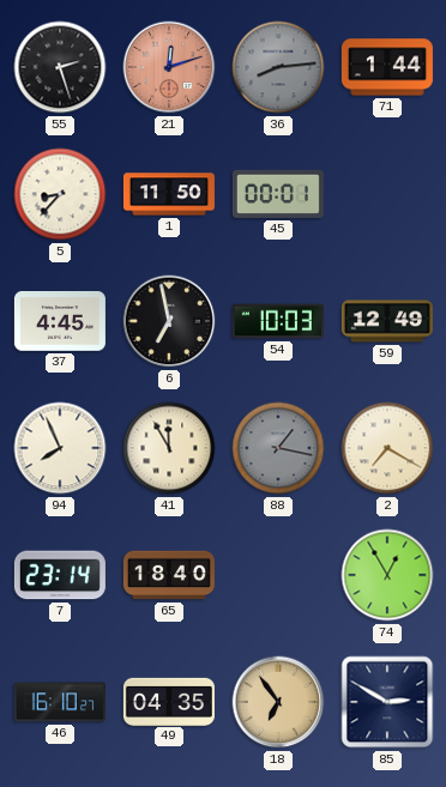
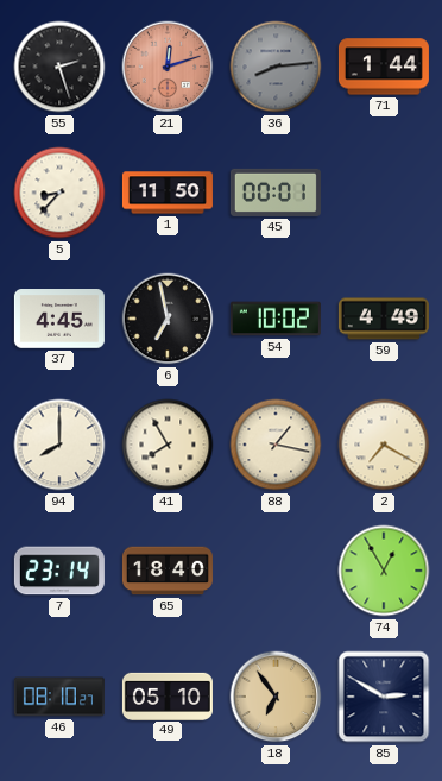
54: 10:03 -> 10:02
59: 12:49 -> 4:49
94: 7:56 -> 8:00
41: 11:55 -> 7:55
88 dial: grey -> cream
46: 16:10 -> 08:10
49: 04:35 -> 05:10
